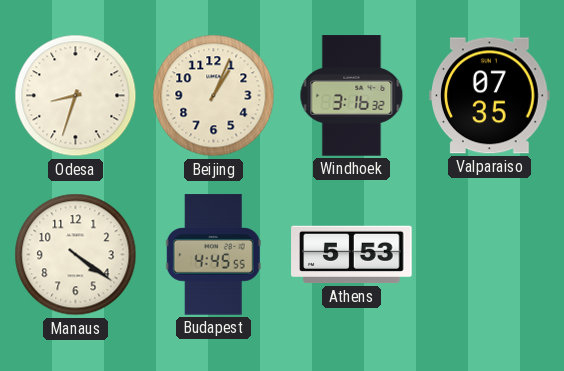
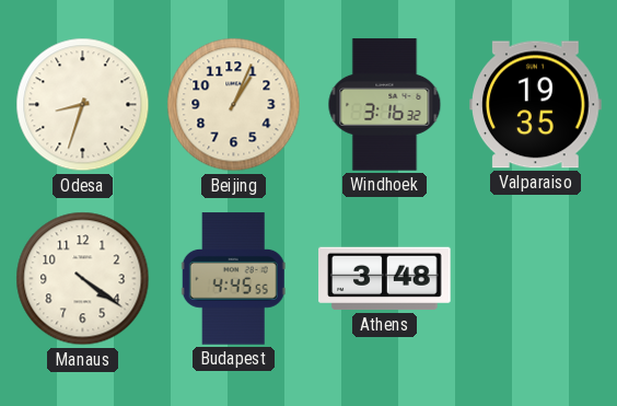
Valparaiso: 07:35 -> 19:35
Athens: 5:53 -> 3:48
